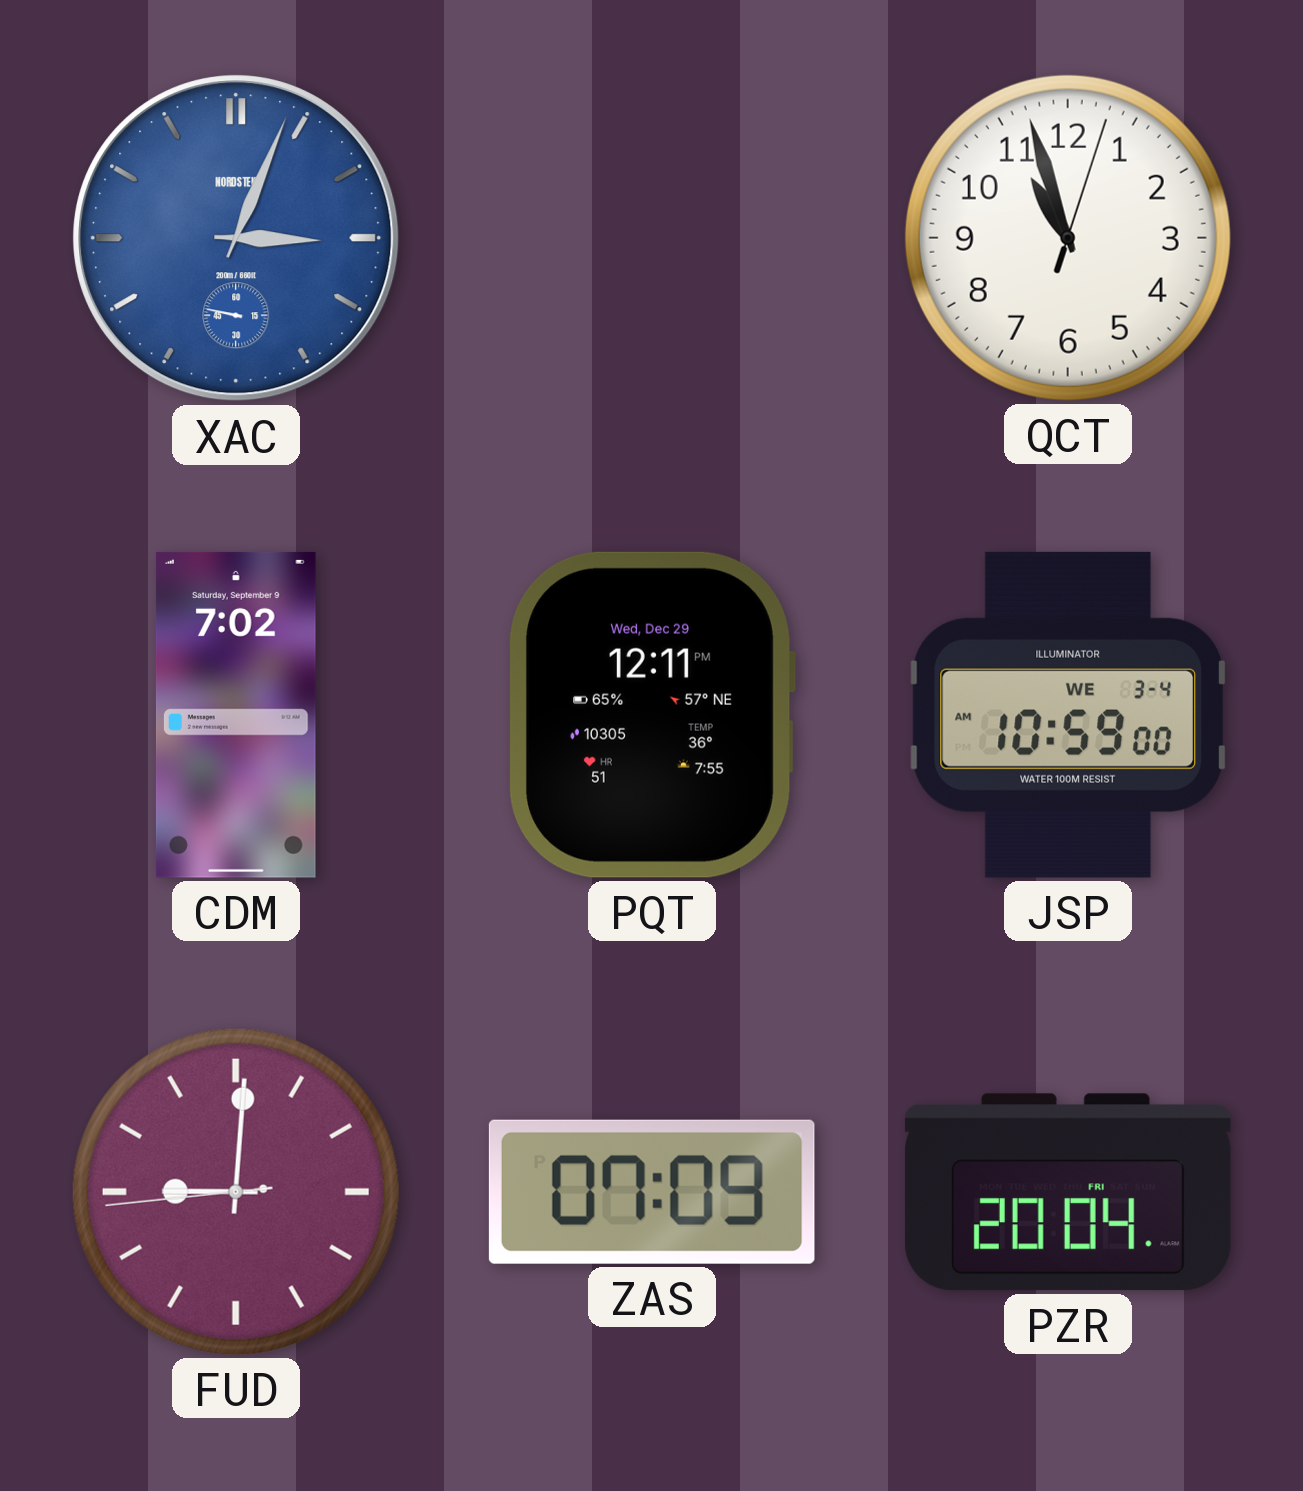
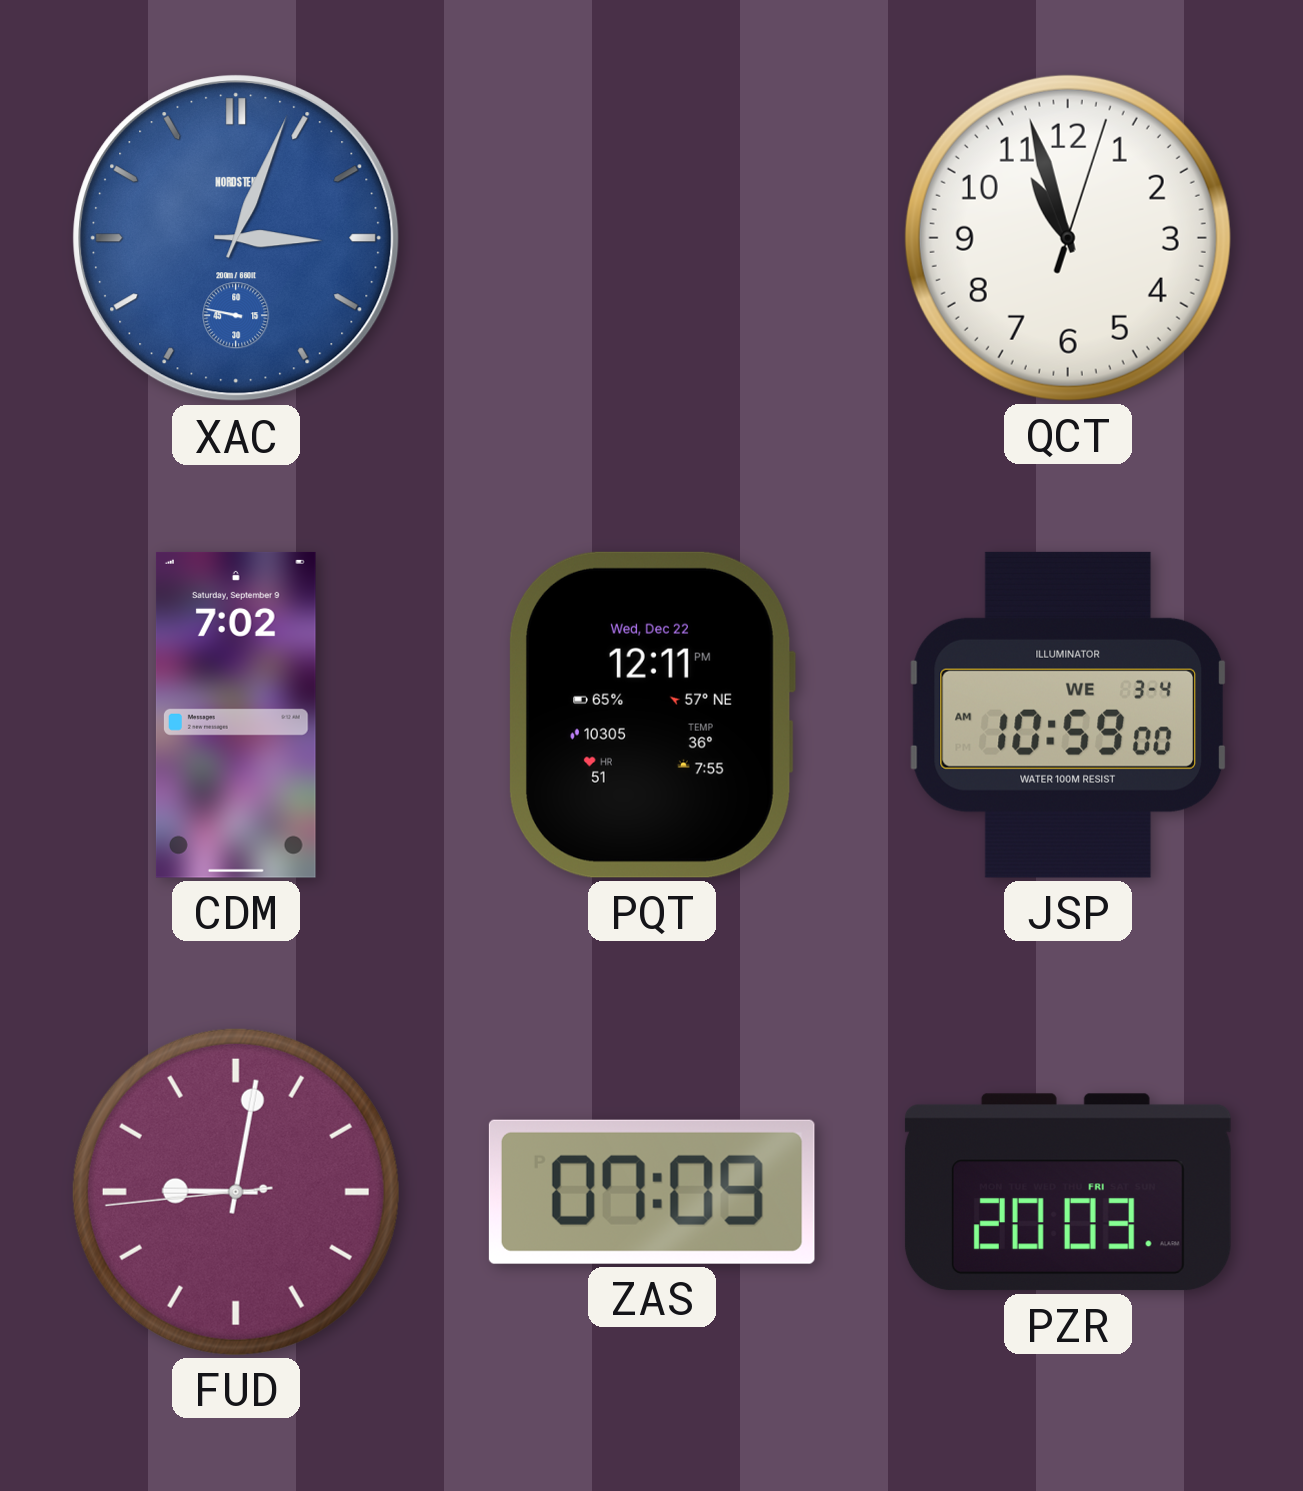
PQT date: Wed, Dec 29 -> Wed, Dec 22
FUD: 9:00 -> 9:01
PZR: 20:04 -> 20:03
